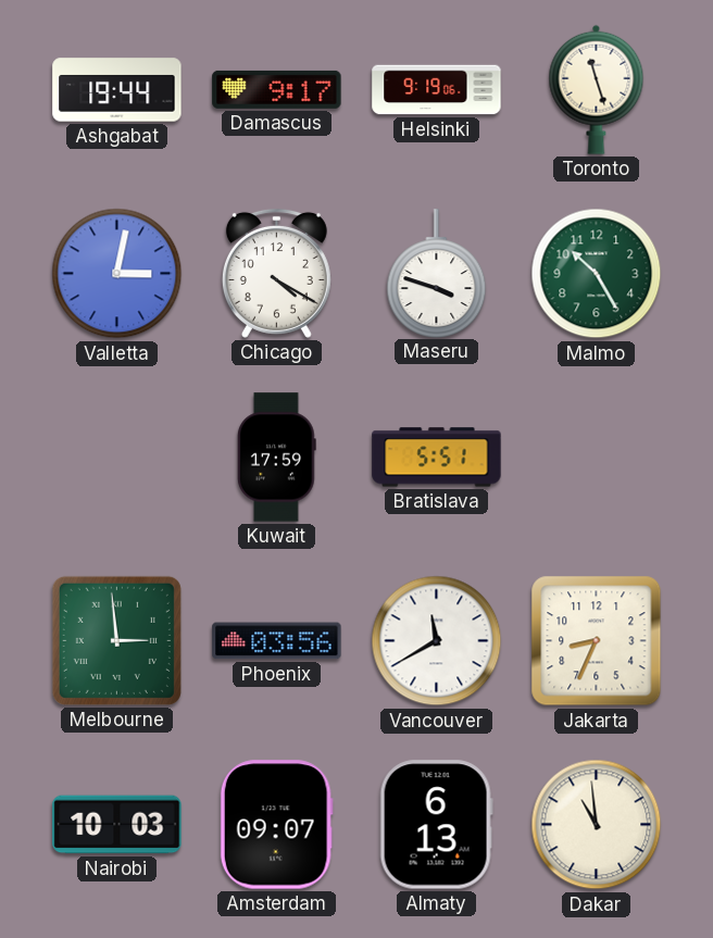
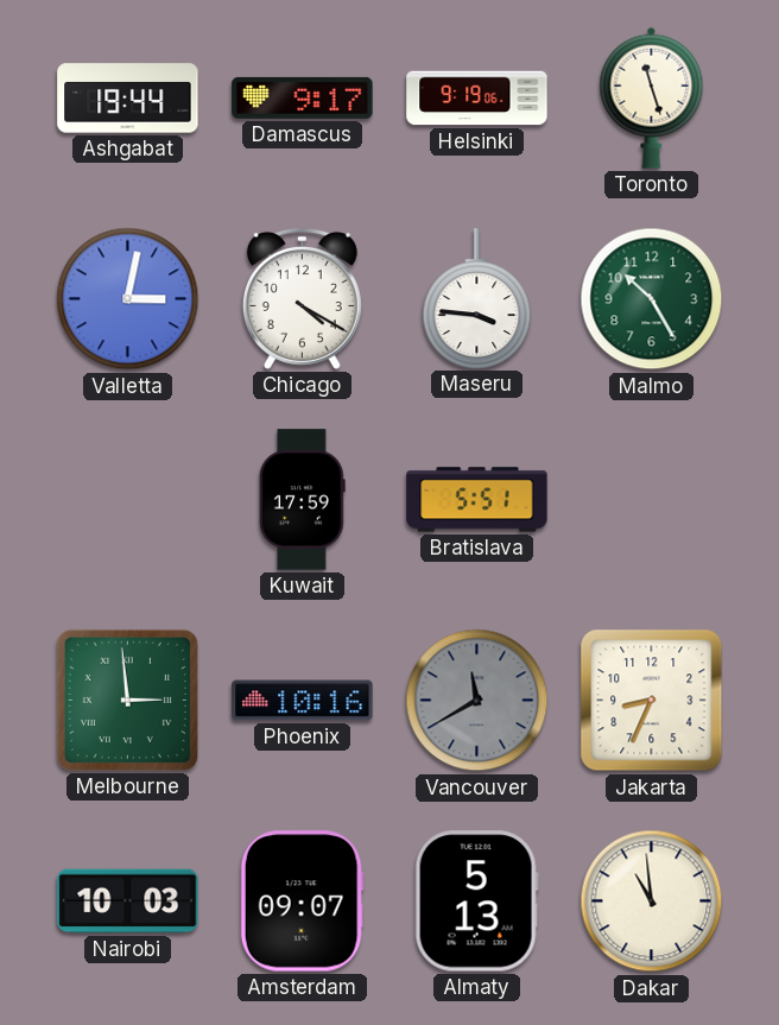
Maseru: 3:48 -> 3:46
Phoenix: 03:56 -> 10:16
Vancouver dial: white -> grey
Almaty: 6:13 -> 5:13
